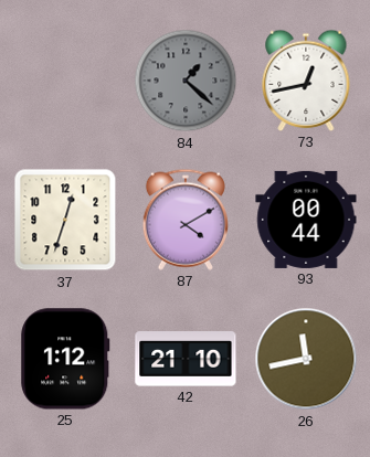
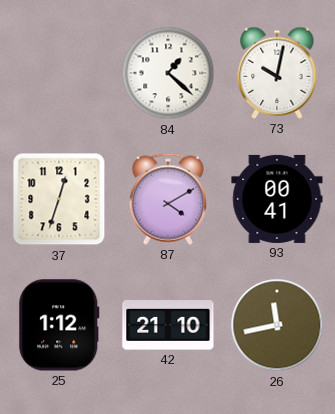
84 dial: grey -> white
73: 12:43 -> 10:02
93: 00:44 -> 00:41
